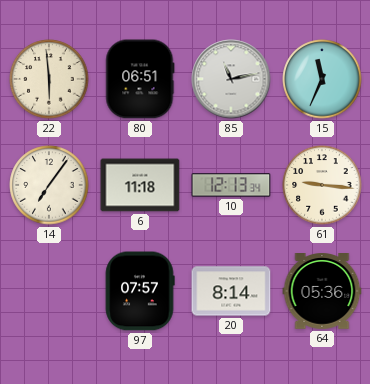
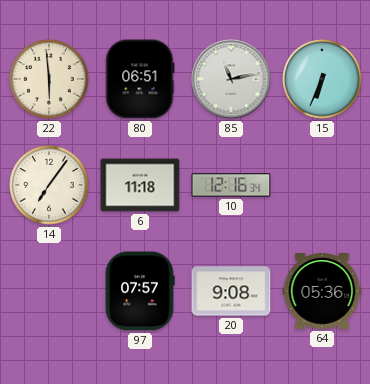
15: 11:34 -> 6:34
10: 12:13 -> 12:16
61: 9:16 -> none
20: 8:14 -> 9:08
